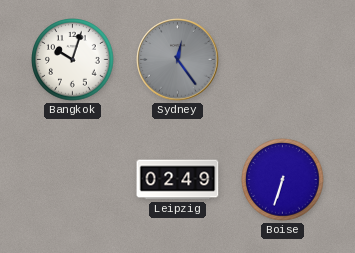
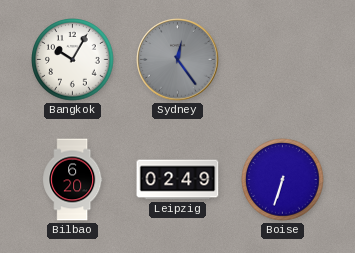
Bangkok: 10:03 -> 10:05
Bilbao: none -> 6:20
